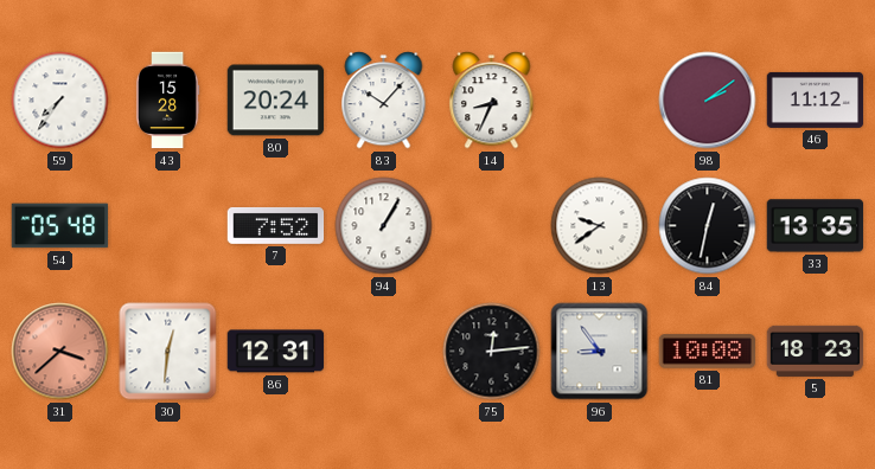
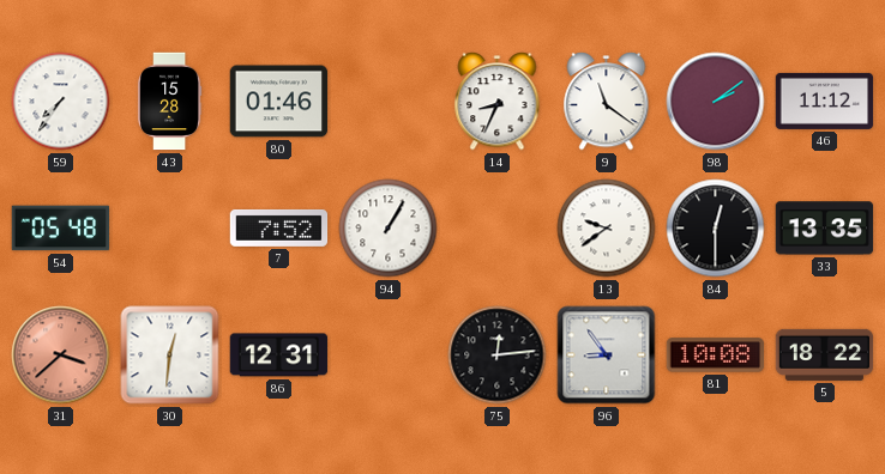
80: 20:24 -> 01:46
83: 10:07 -> none
9: none -> 11:21
84: 12:32 -> 12:30
5: 18:23 -> 18:22
